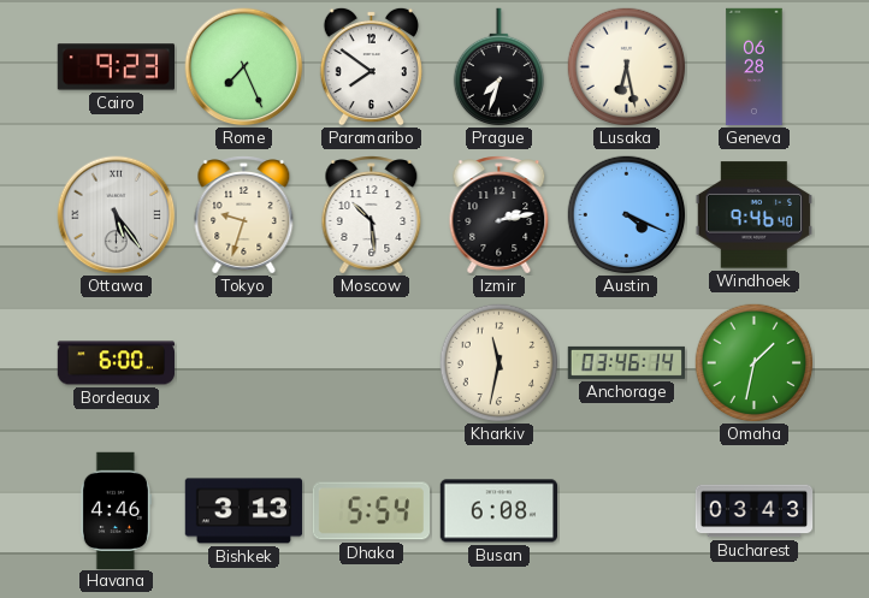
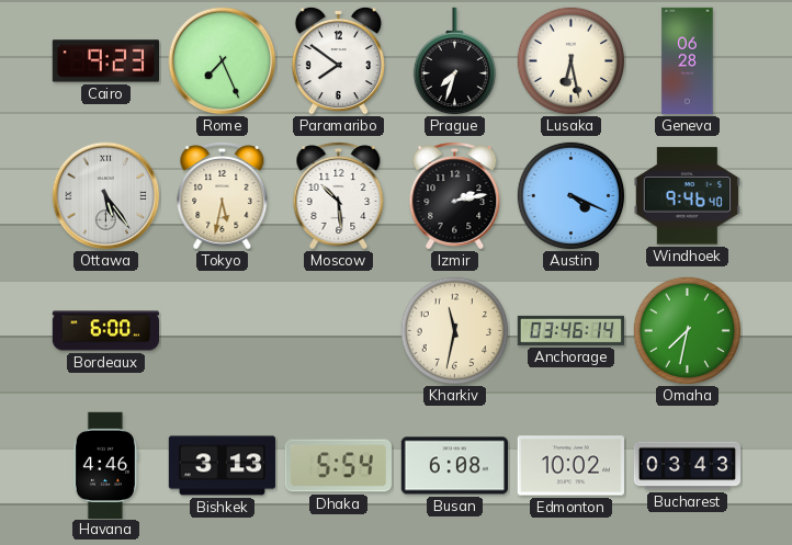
Tokyo: 9:33 -> 5:32
Omaha: 1:32 -> 7:32
Edmonton: none -> 10:02
